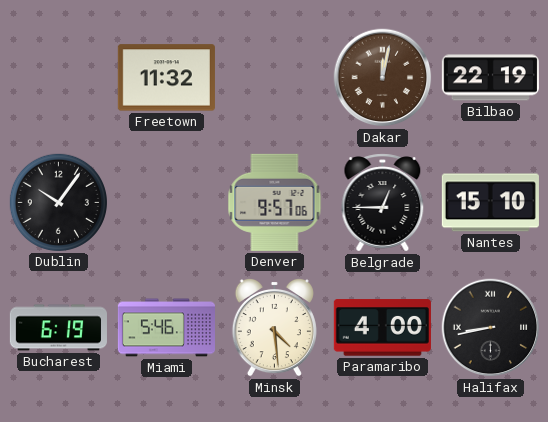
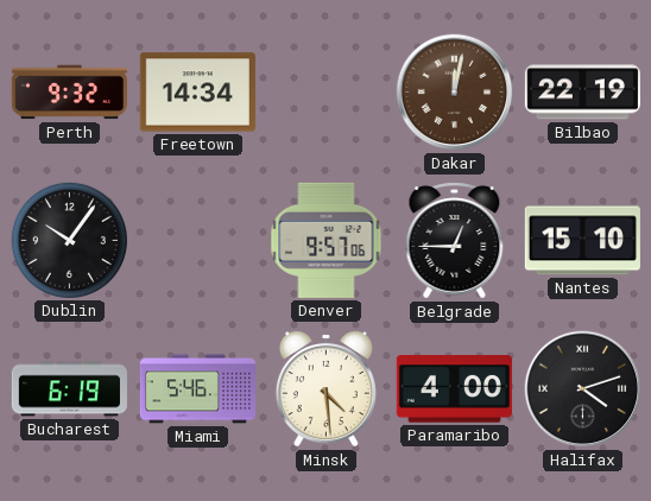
Perth: none -> 9:32
Freetown: 11:32 -> 14:34
Halifax: 8:43 -> 4:12
